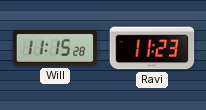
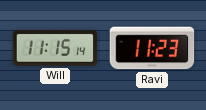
Will: 11:15:28 -> 11:15:14
